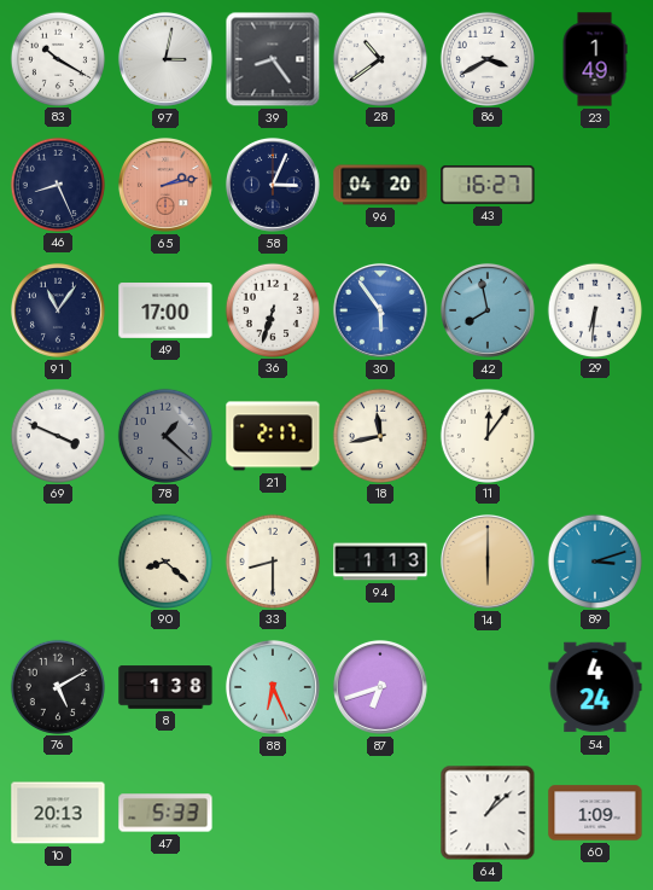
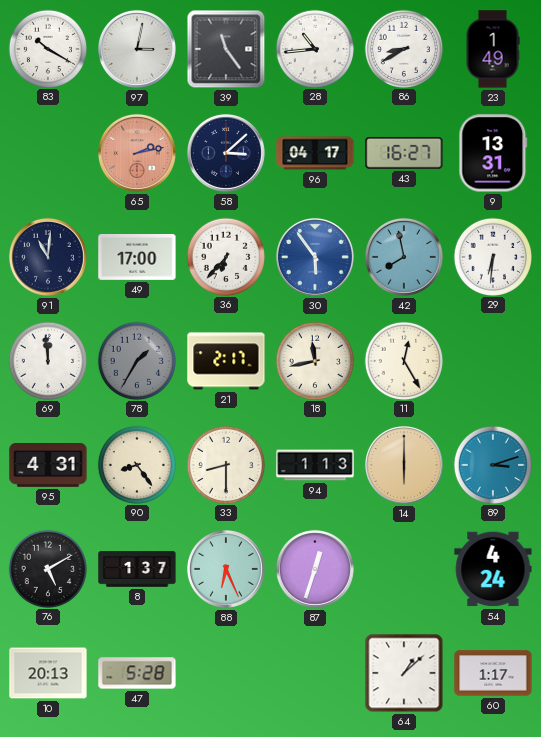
39: 8:24 -> 11:24
28: 10:39 -> 10:44
86: 3:40 -> 8:40
46: 8:26 -> none
58: 3:04 -> 3:08
96: 04:20 -> 04:17
9: none -> 13:31
91: 11:06 -> 11:01
36: 6:33 -> 6:37
69: 3:49 -> 11:59
78: 1:22 -> 1:35
11: 12:06 -> 12:25
95: none -> 4:31
90: 8:22 -> 8:24
8: 1:38 -> 1:37
87: 6:42 -> 12:33
47: 5:33 -> 5:28
60: 1:09 -> 1:17
